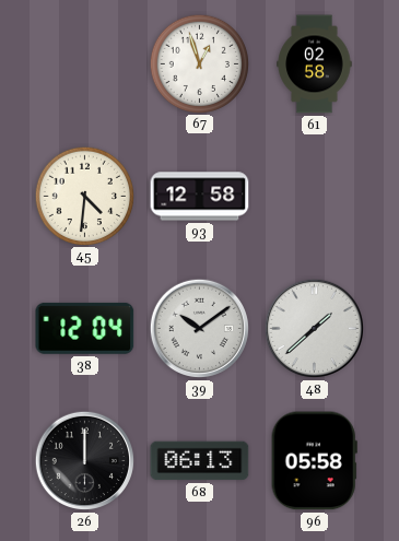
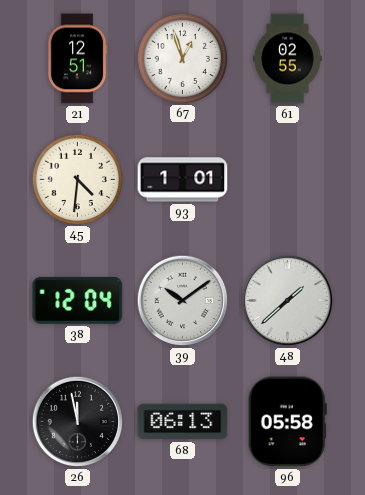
21: none -> 12:51
61: 02:58 -> 02:55
93: 12:58 -> 1:01
26: 12:00 -> 11:58
